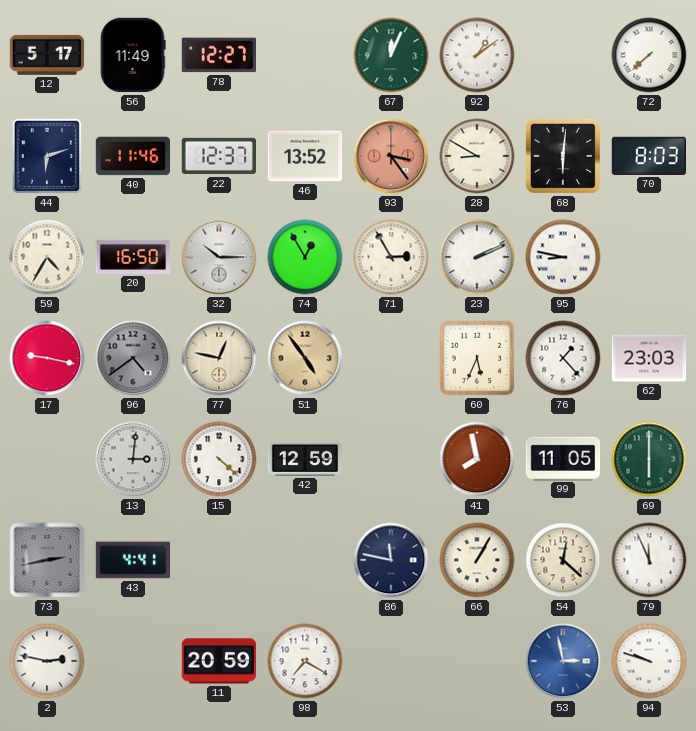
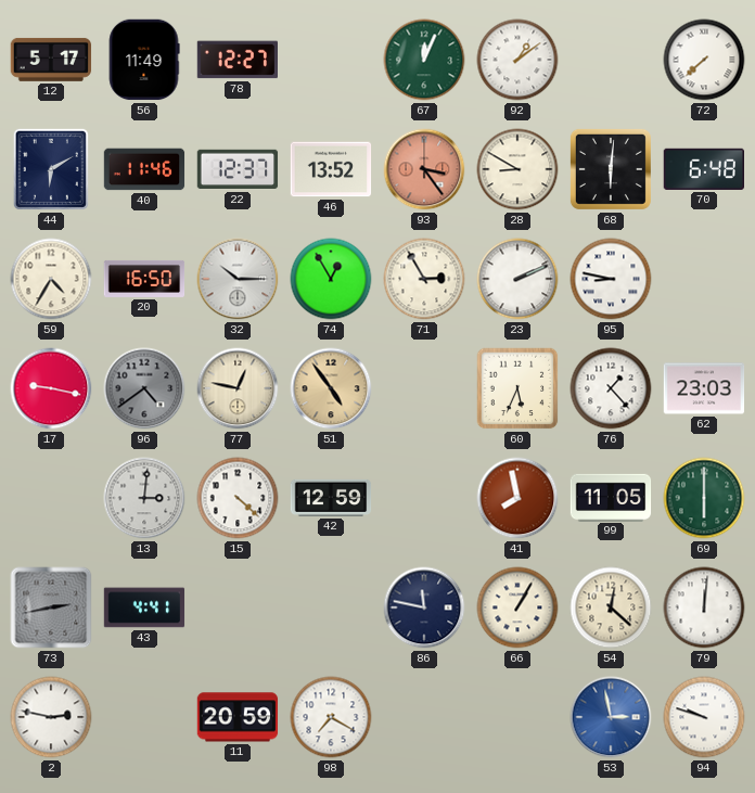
44: 6:12 -> 6:10
70: 8:03 -> 6:48
79: 11:56 -> 12:01
